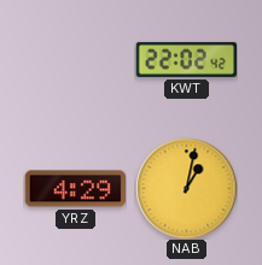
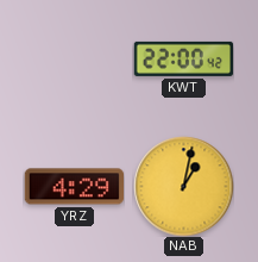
KWT: 22:02 -> 22:00
